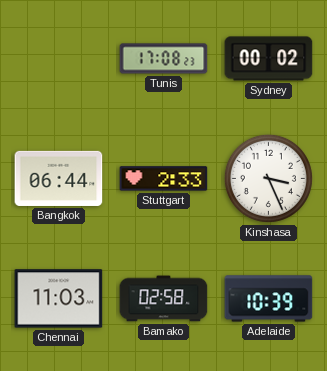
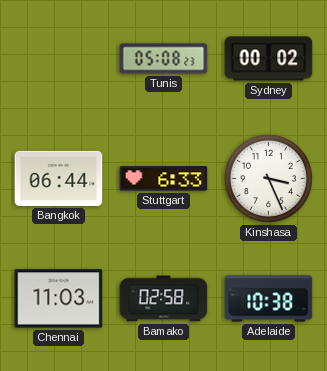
Tunis: 17:08 -> 05:08
Stuttgart: 2:33 -> 6:33
Adelaide: 10:39 -> 10:38
